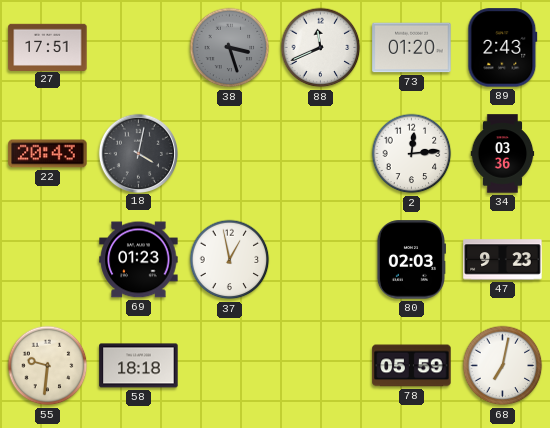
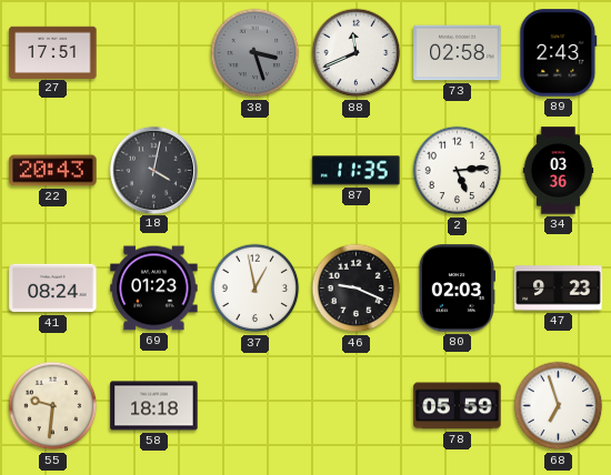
73: 01:20 -> 02:58
87: none -> 11:35
2: 12:14 -> 5:14
41: none -> 08:24
46: none -> 9:19
68: 7:02 -> 6:57
